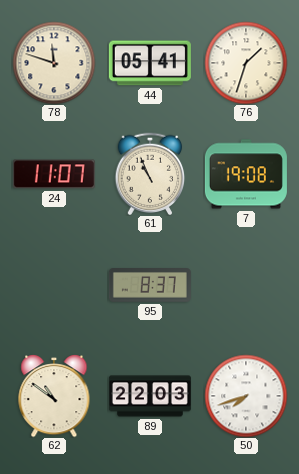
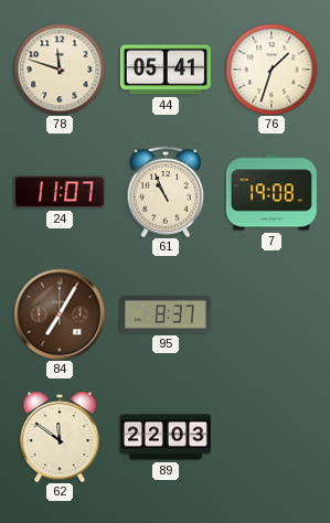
84: none -> 7:05
62: 10:51 -> 11:51
50: 7:42 -> none
